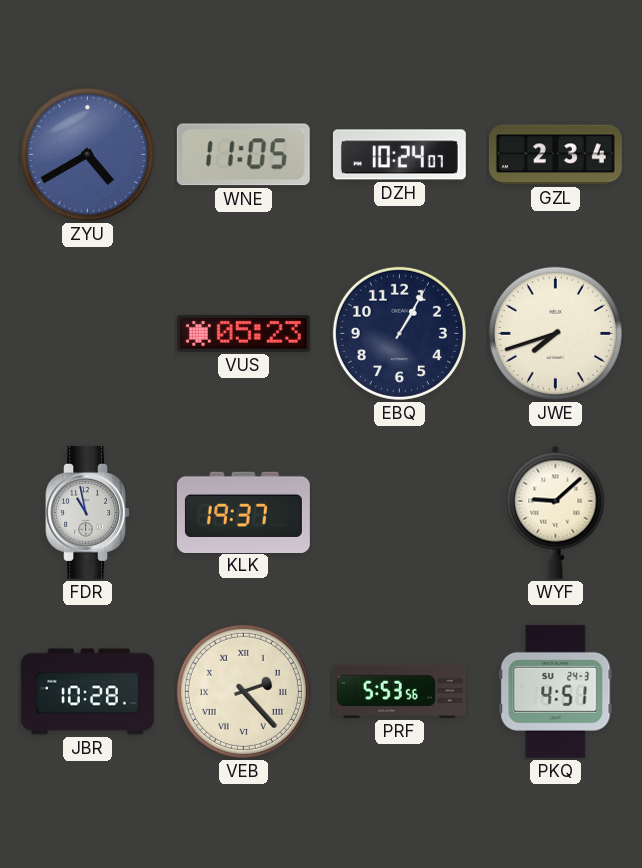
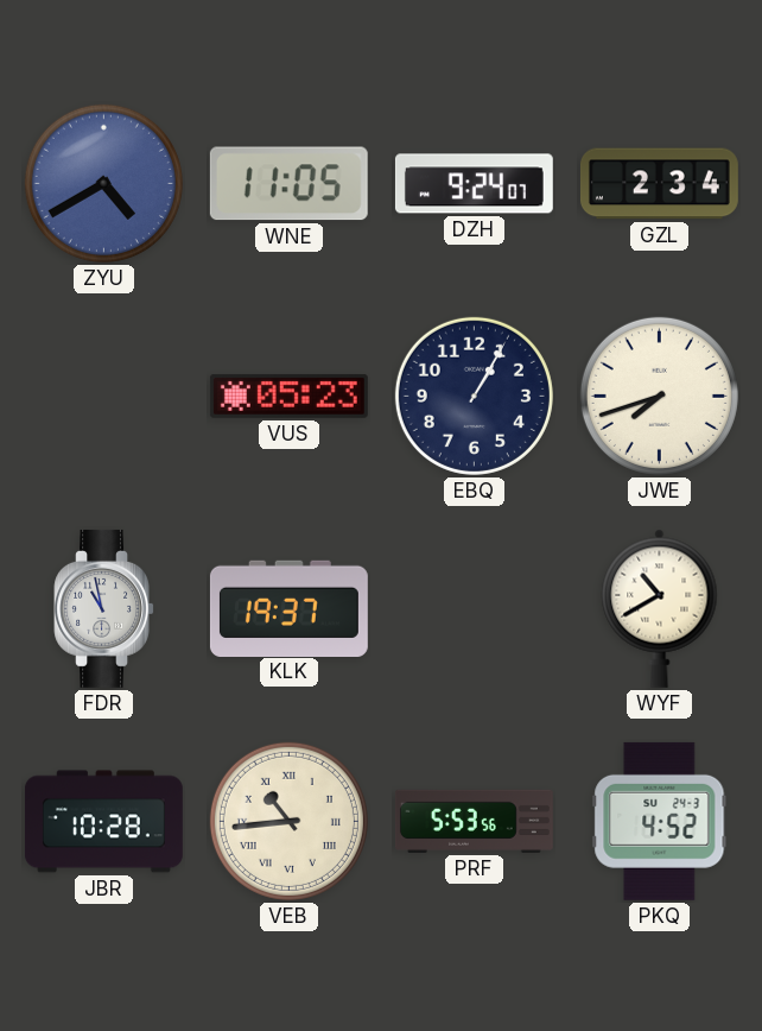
DZH: 10:24 -> 9:24
WYF: 9:08 -> 10:40
VEB: 2:23 -> 10:44
PKQ: 4:51 -> 4:52
